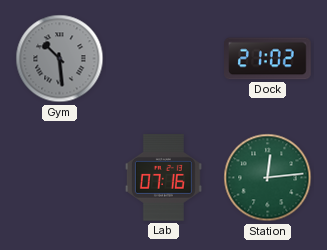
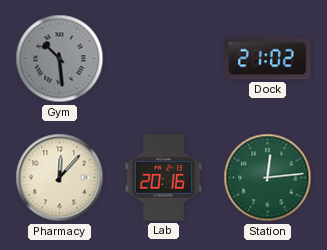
Pharmacy: none -> 12:07
Lab: 07:16 -> 20:16
